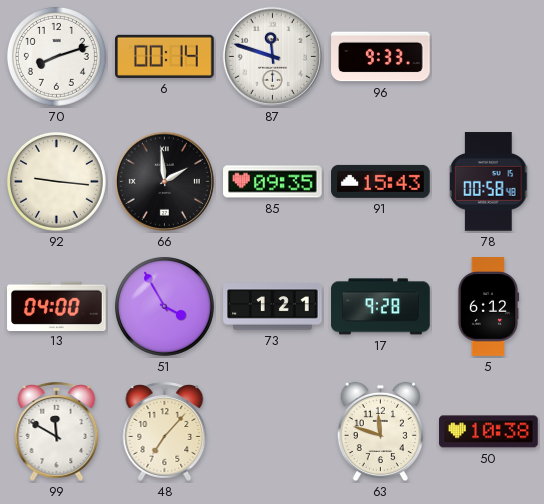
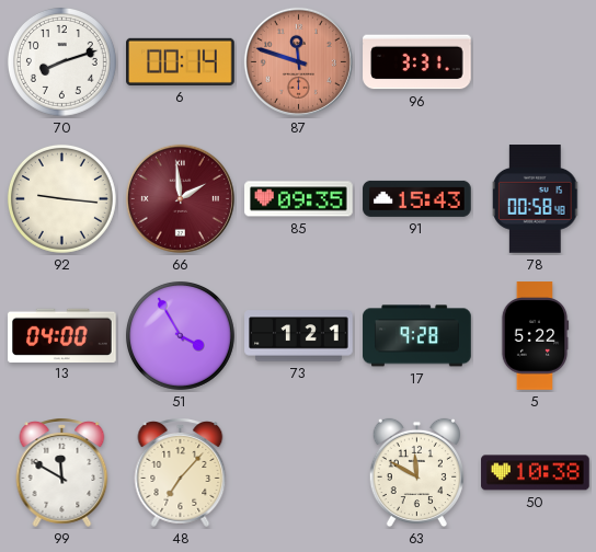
87 dial: white -> salmon
96: 9:33 -> 3:31
66 dial: black -> burgundy
5: 6:12 -> 5:22
63: 11:48 -> 11:50
